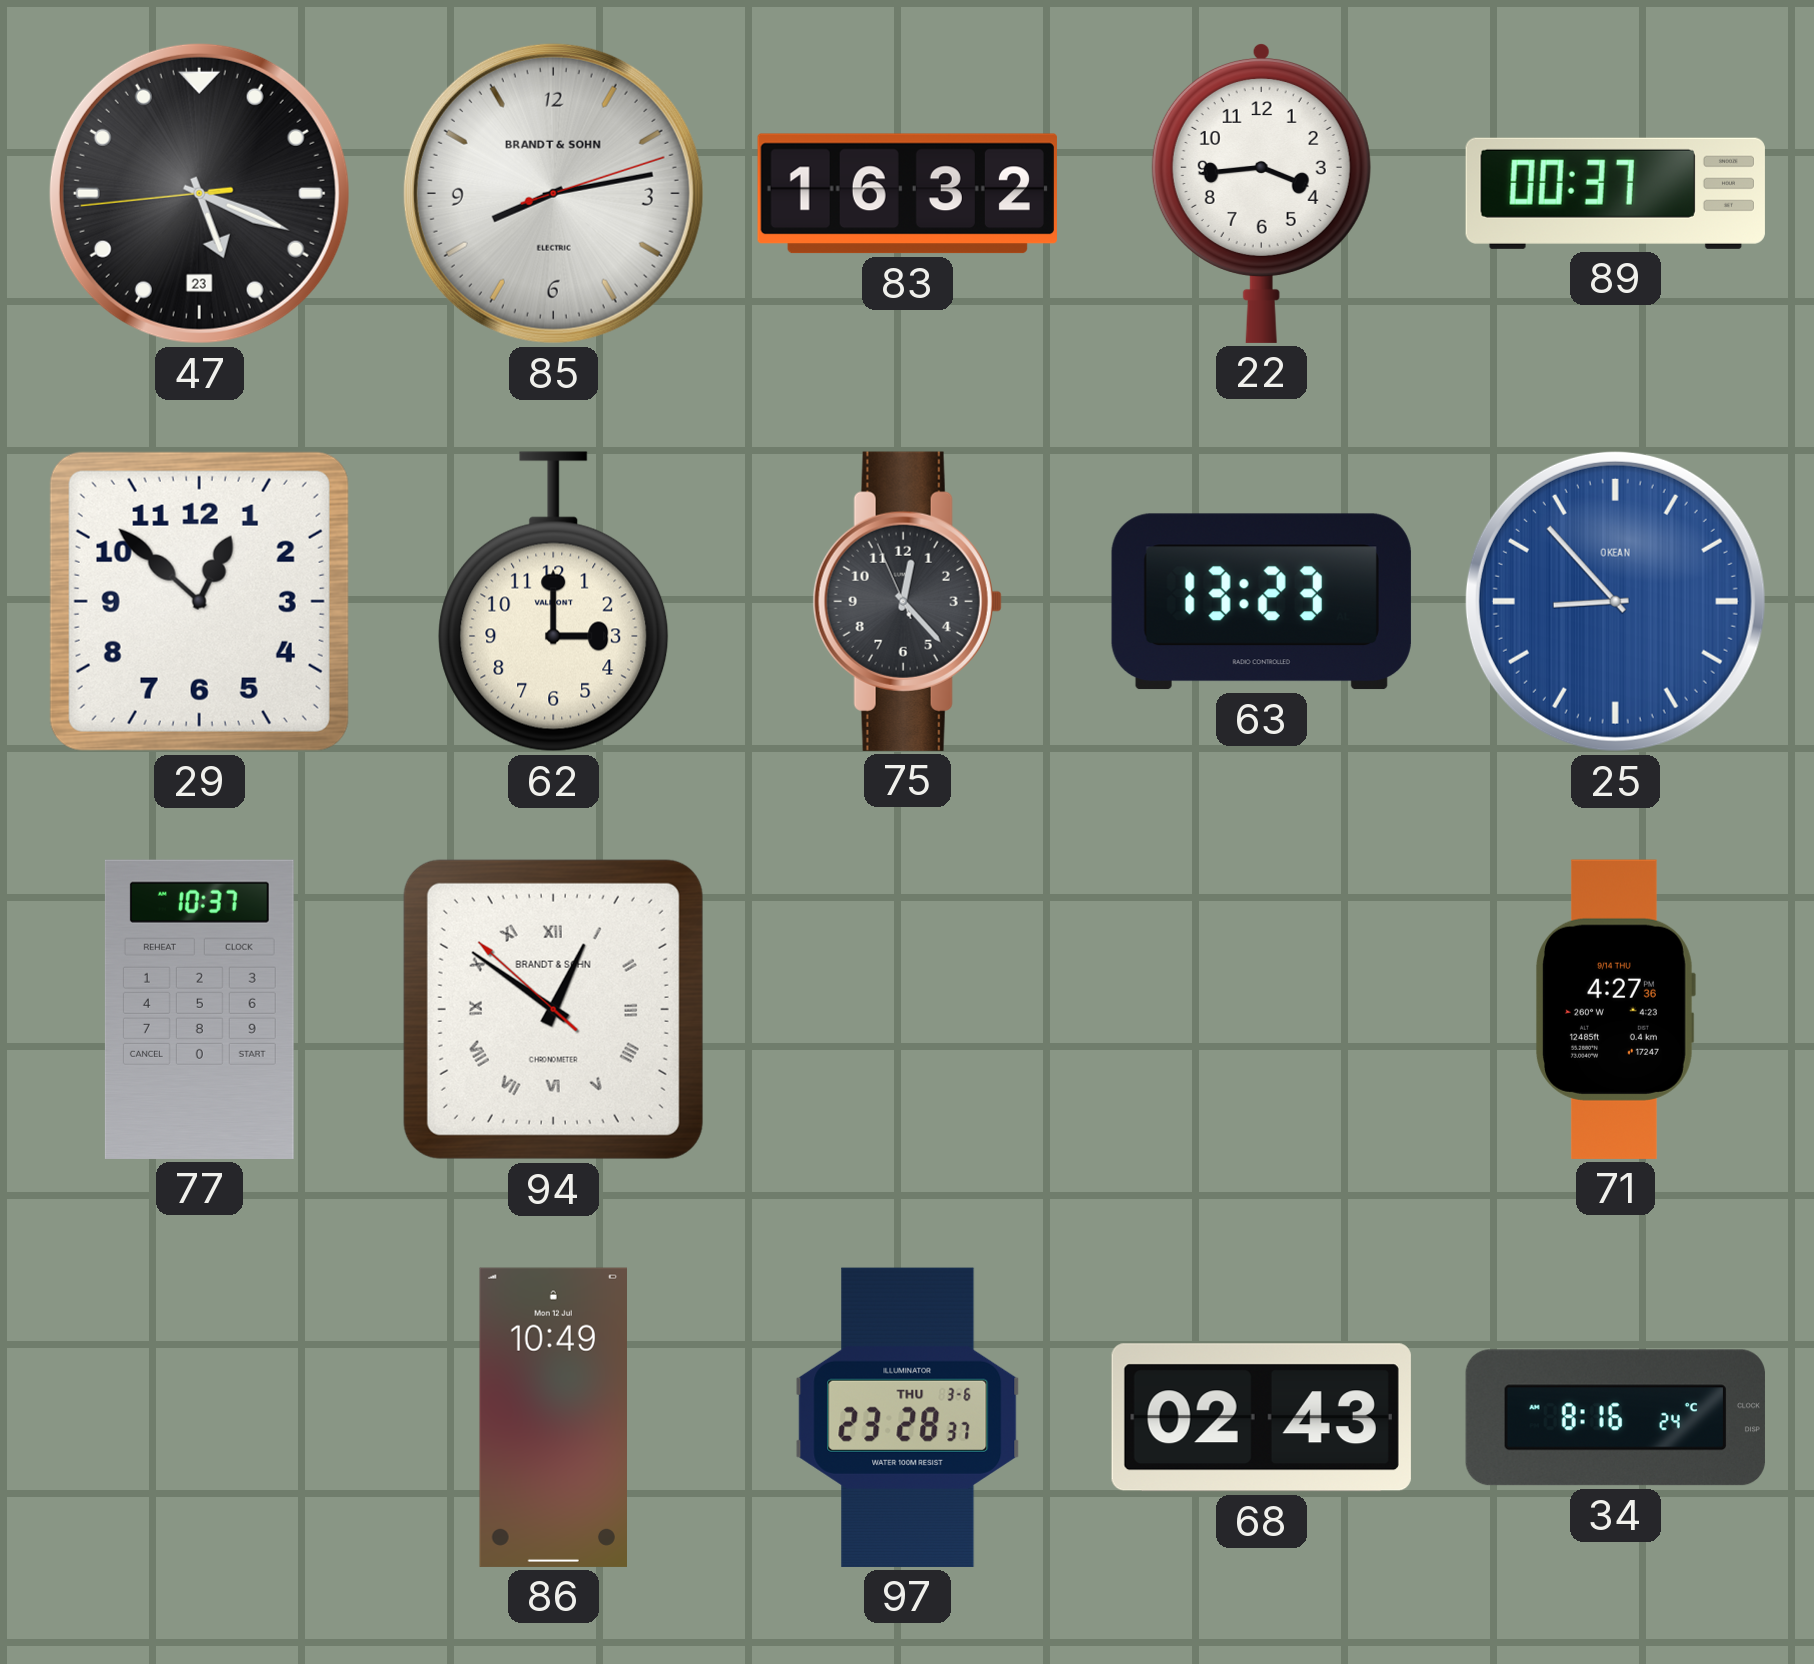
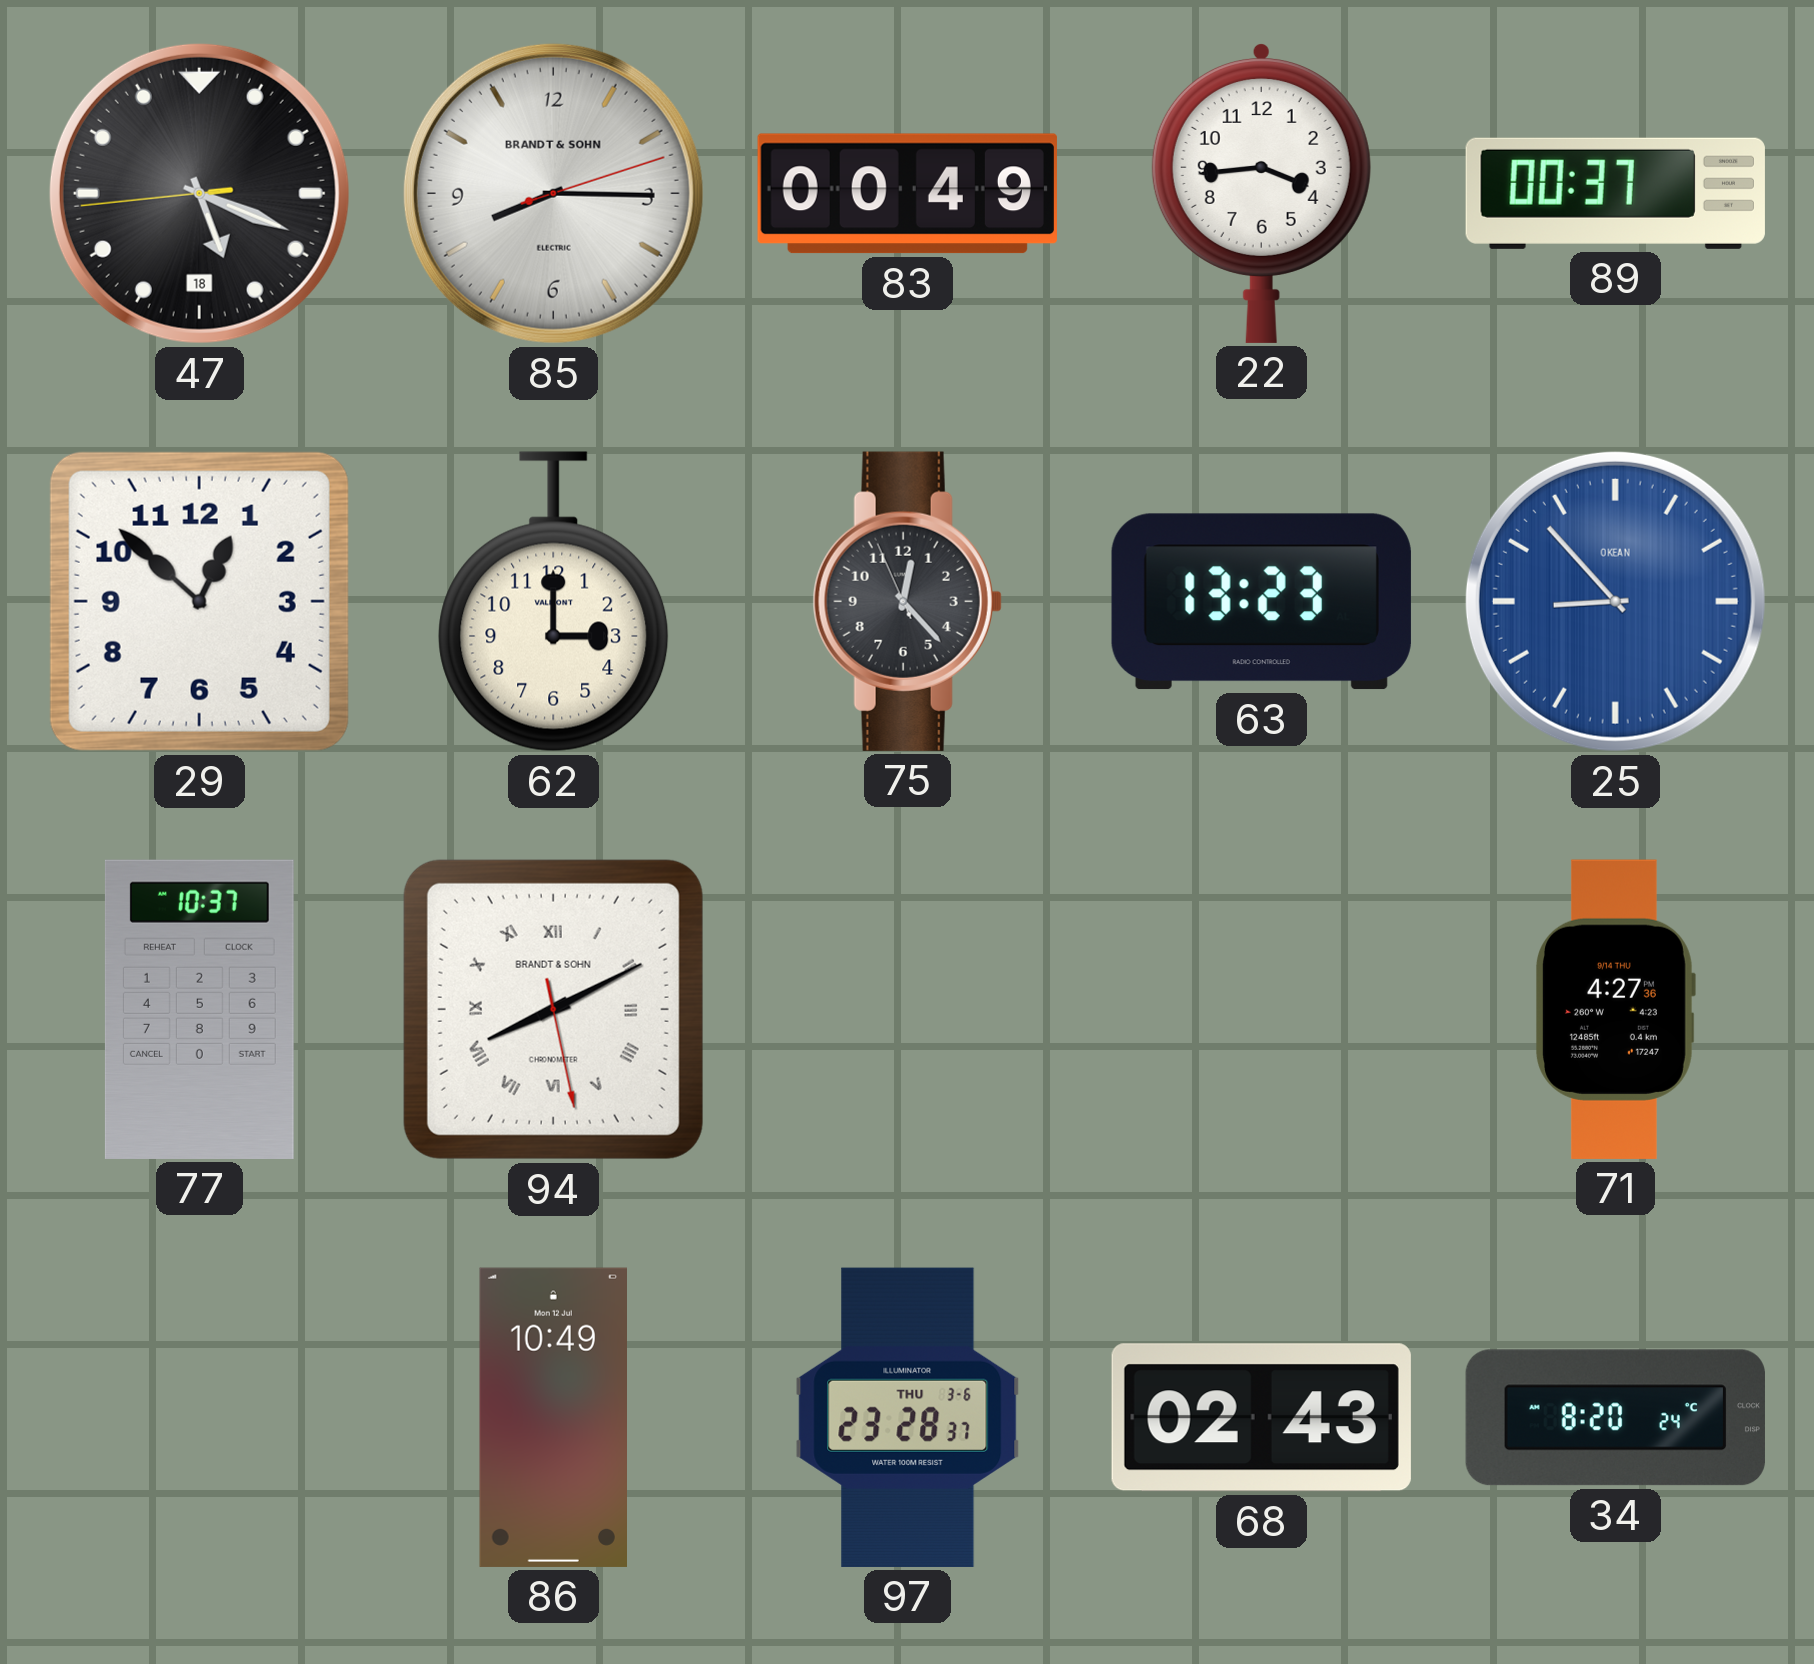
47 date: 23 -> 18
85: 8:13 -> 8:15
83: 16:32 -> 00:49
94: 12:50 -> 8:10
34: 8:16 -> 8:20
